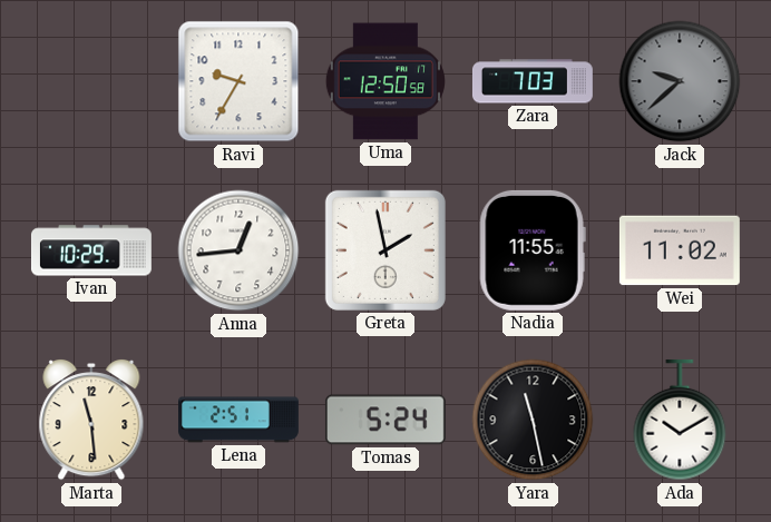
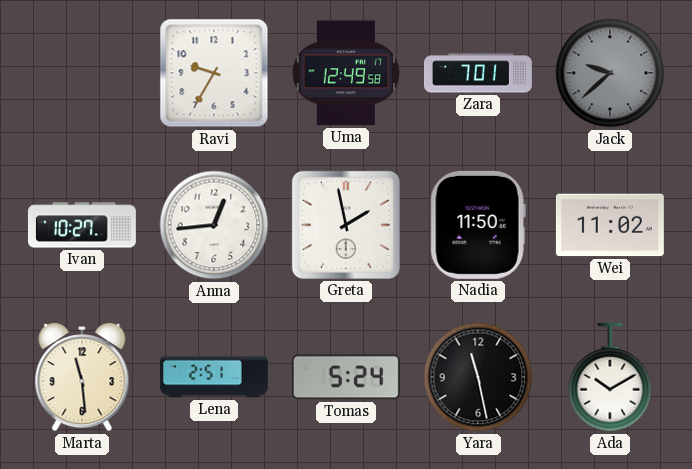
Uma: 12:50 -> 12:49
Zara: 7:03 -> 7:01
Ivan: 10:29 -> 10:27
Nadia: 11:55 -> 11:50
